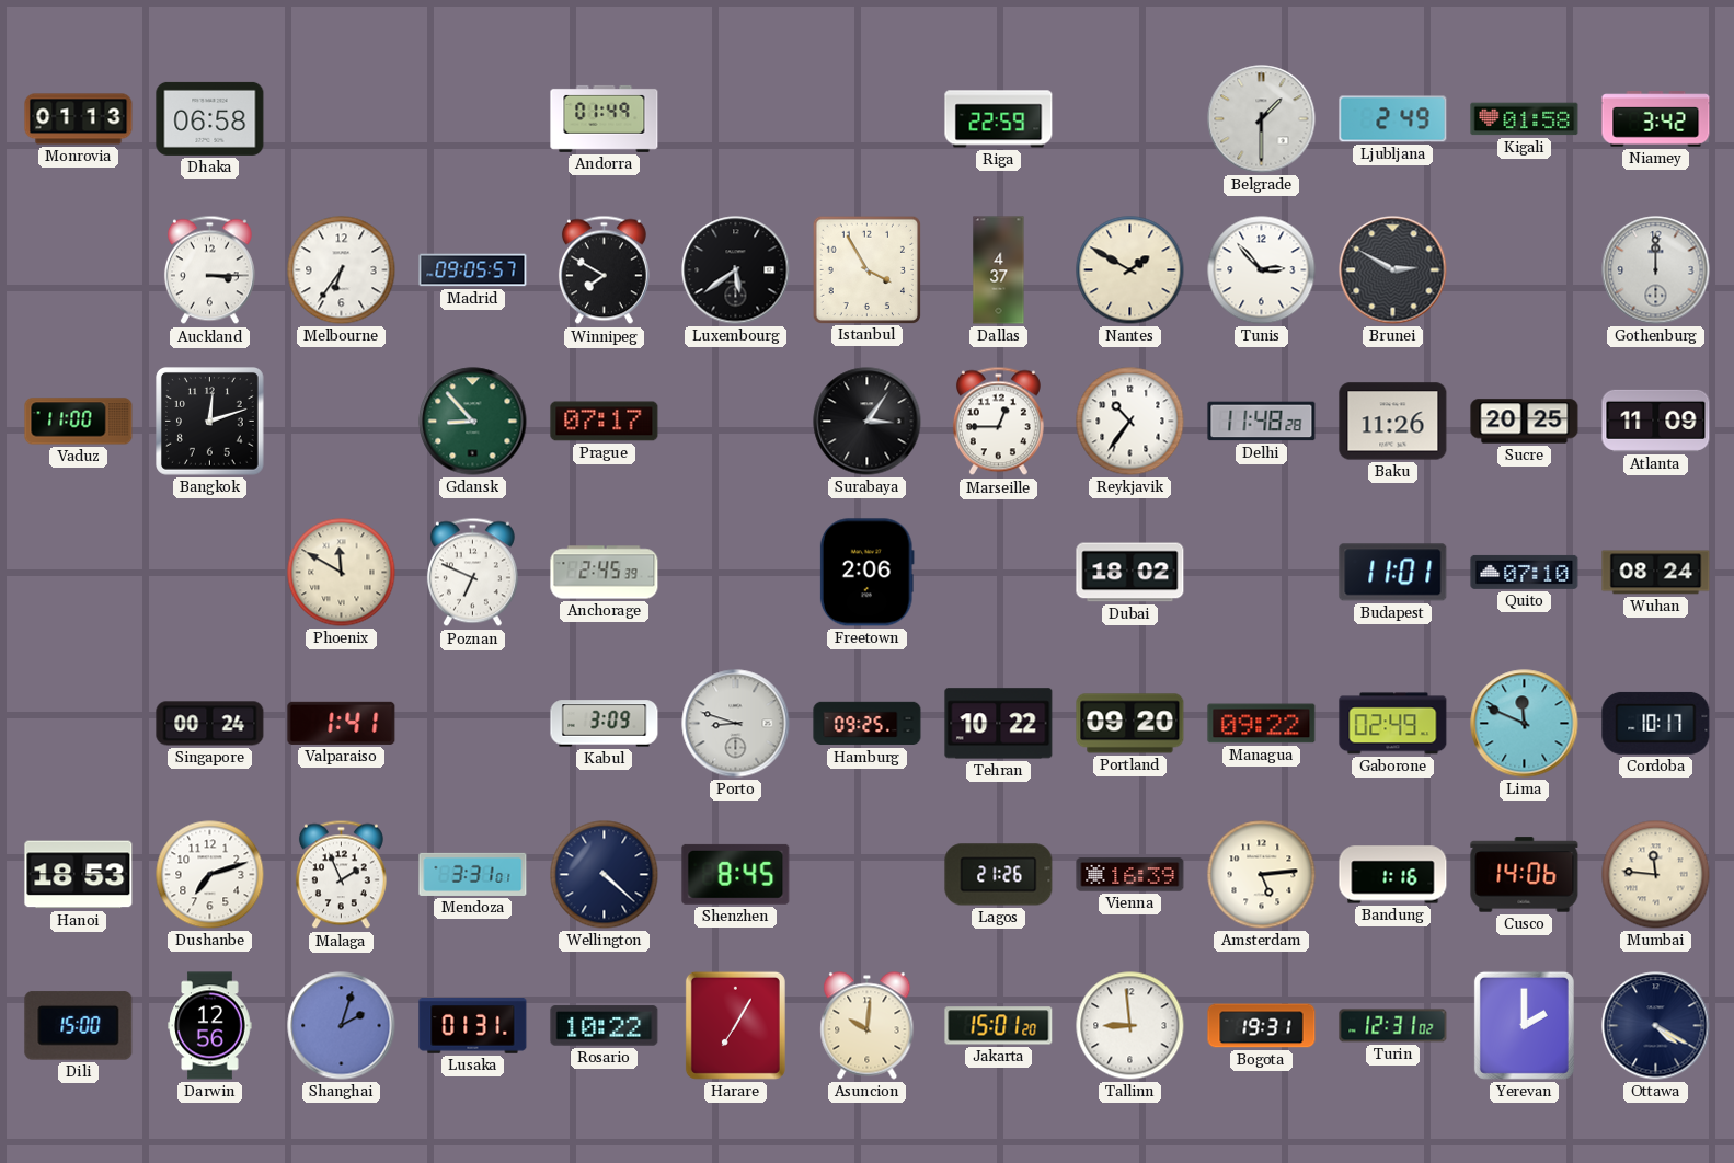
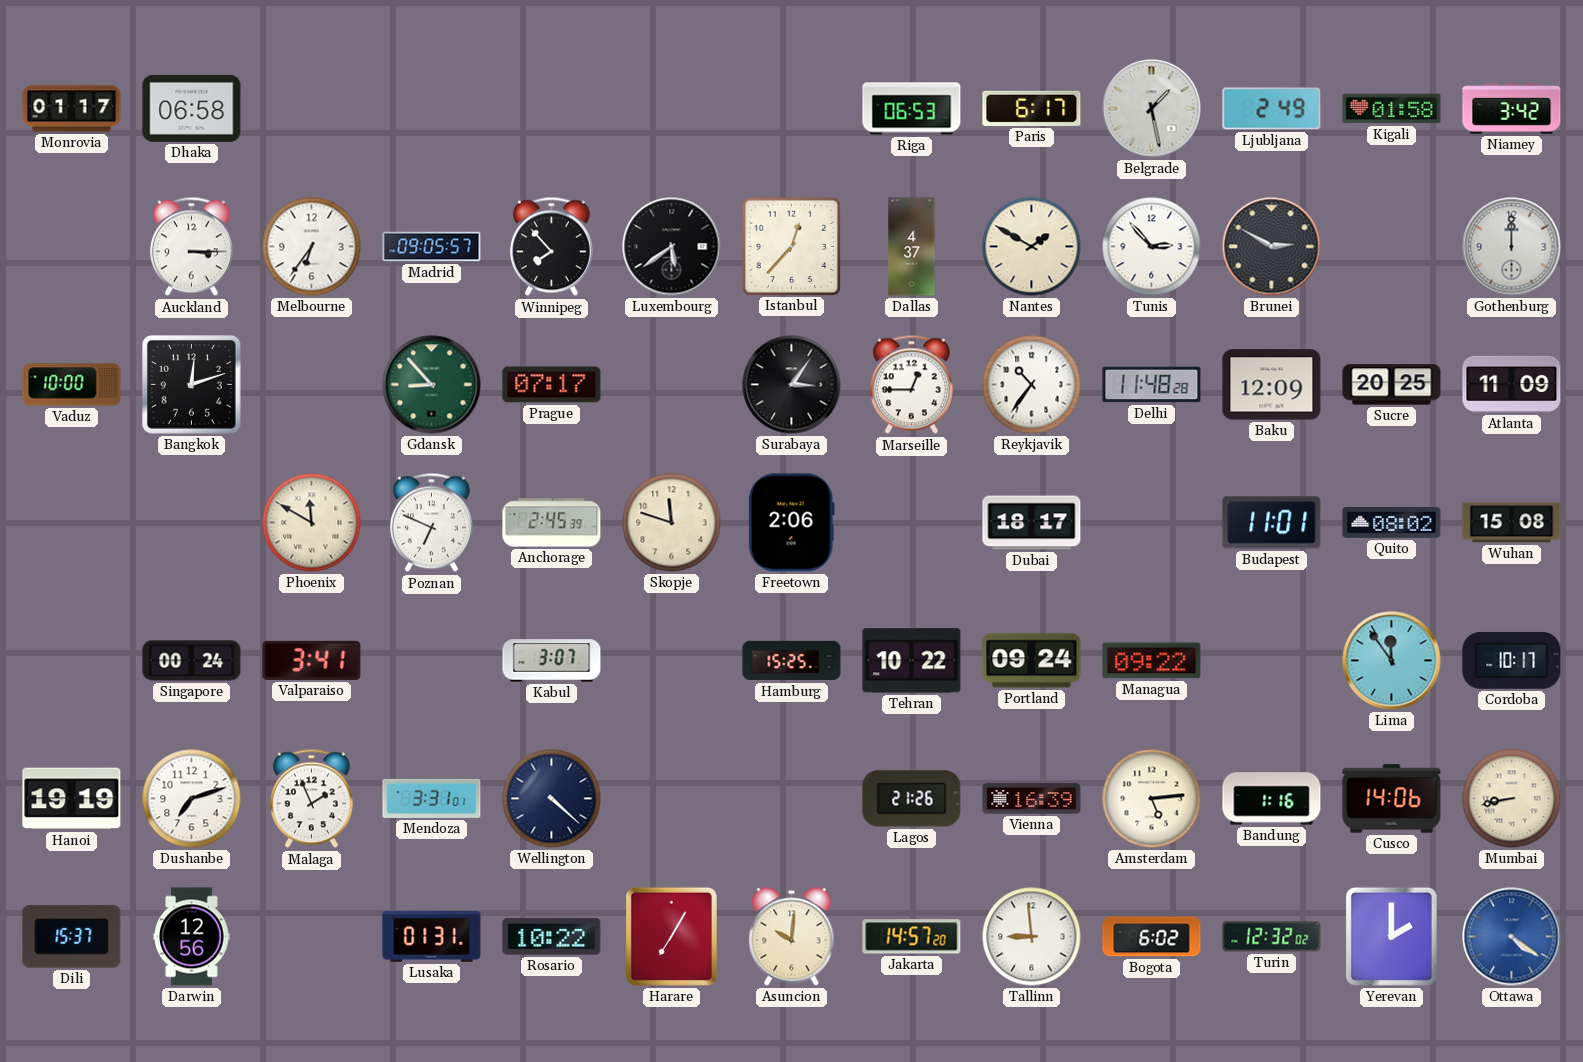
Monrovia: 01:13 -> 01:17
Andorra: 01:49 -> none
Riga: 22:59 -> 06:53
Paris: none -> 6:17
Belgrade: 1:30 -> 1:28
Winnipeg: 7:50 -> 7:53
Istanbul: 3:55 -> 12:37
Vaduz: 11:00 -> 10:00
Baku: 11:26 -> 12:09
Skopje: none -> 11:48
Dubai: 18:02 -> 18:17
Quito: 07:10 -> 08:02
Wuhan: 08:24 -> 15:08
Valparaiso: 1:41 -> 3:41
Kabul: 3:09 -> 3:07
Porto: 8:48 -> none
Hamburg: 09:25 -> 15:25
Portland: 09:20 -> 09:24
Gaborone: 02:49 -> none
Lima: 11:49 -> 11:54
Hanoi: 18:53 -> 19:19
Shenzhen: 8:45 -> none
Mumbai: 11:46 -> 8:43
Dili: 15:00 -> 15:37
Shanghai: 2:03 -> none
Jakarta: 15:01 -> 14:57
Bogota: 19:31 -> 6:02
Turin: 12:31 -> 12:32
Ottawa: 4:20 -> 4:21
Ottawa dial: navy -> blue
